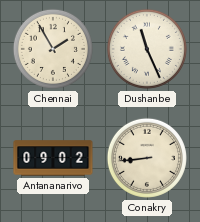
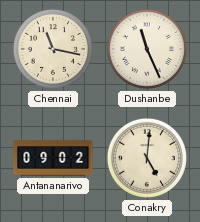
Chennai: 1:55 -> 11:17
Conakry: 8:44 -> 5:01
